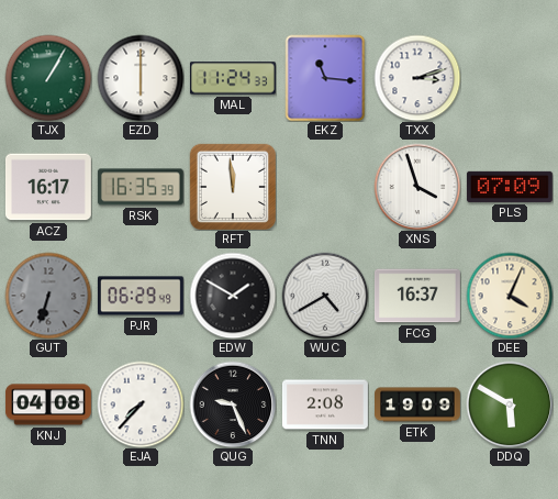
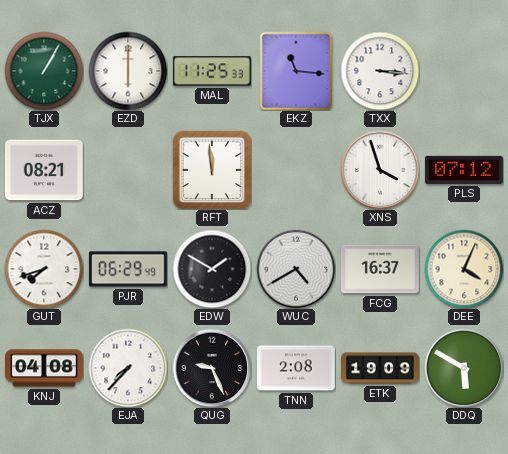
MAL: 11:24 -> 11:25
TXX: 3:12 -> 3:16
ACZ: 16:17 -> 08:21
RSK: 16:35 -> none
PLS: 07:09 -> 07:12
GUT: 6:33 -> 7:42
GUT dial: grey -> white
